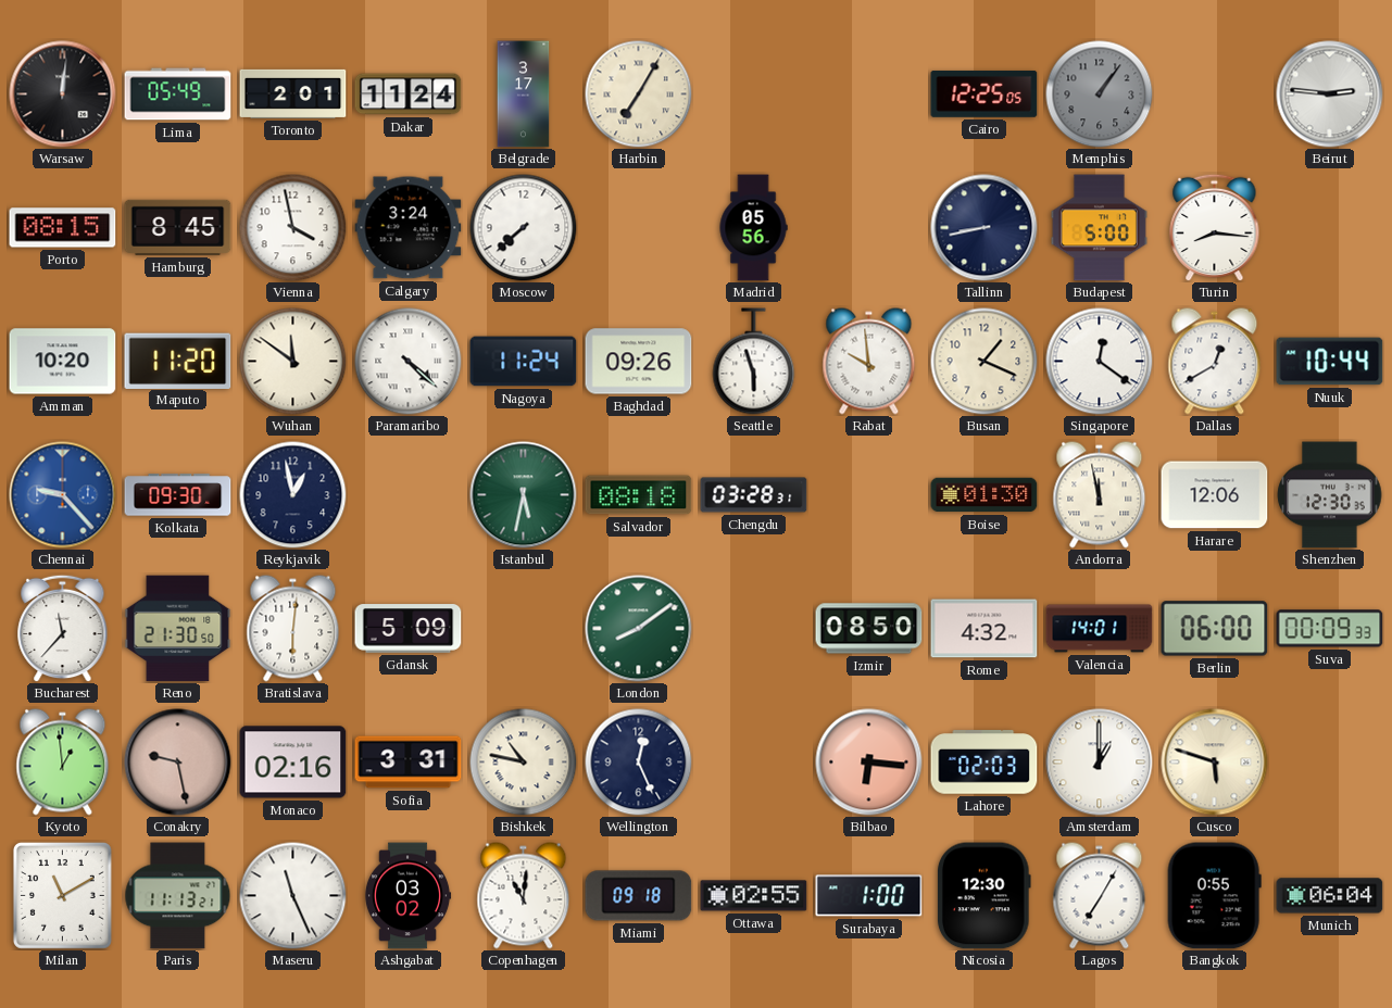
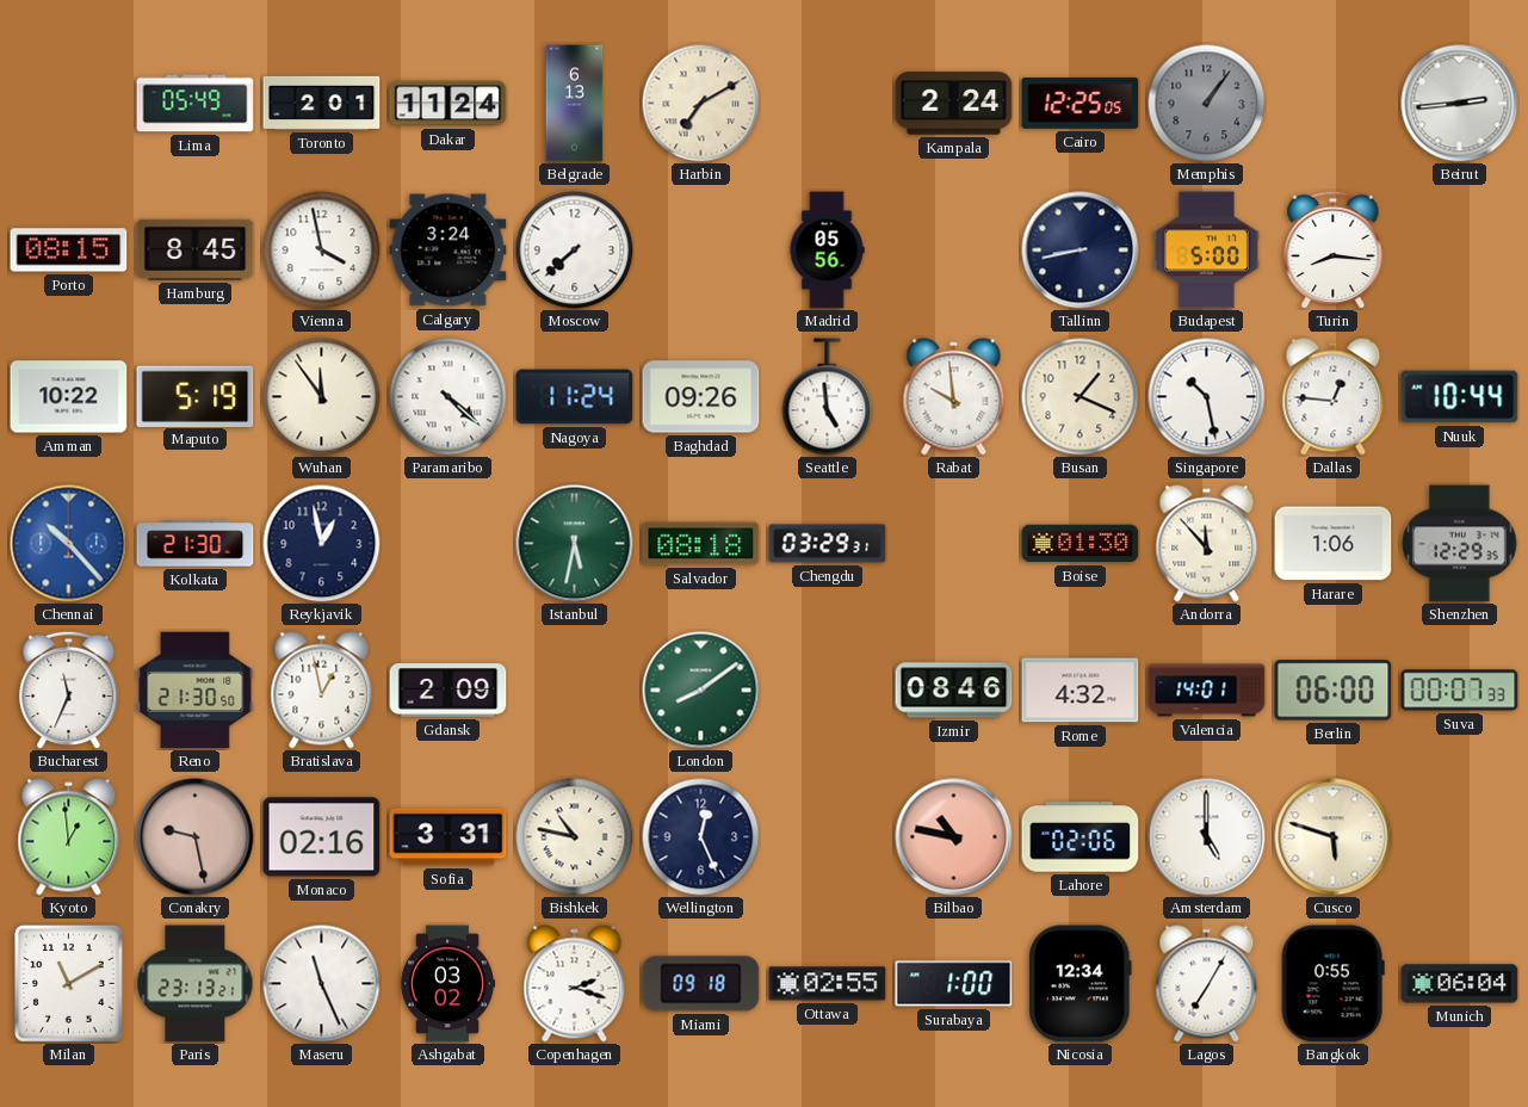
Warsaw: 12:01 -> none
Belgrade: 3:17 -> 6:13
Harbin: 7:05 -> 7:10
Kampala: none -> 2:24
Beirut: 2:46 -> 2:44
Amman: 10:20 -> 10:22
Maputo: 11:20 -> 5:19
Wuhan: 11:51 -> 11:54
Seattle: 5:57 -> 4:59
Singapore: 12:21 -> 10:28
Dallas: 12:40 -> 12:46
Chennai: 9:23 -> 10:23
Kolkata: 09:30 -> 21:30
Chengdu: 03:28 -> 03:29
Andorra: 11:58 -> 11:53
Harare: 12:06 -> 1:06
Shenzhen: 12:30 -> 12:29
Bucharest: 11:37 -> 11:34
Bratislava: 6:01 -> 12:58
Gdansk: 5:09 -> 2:09
Izmir: 08:50 -> 08:46
Suva: 00:09 -> 00:07
Bilbao: 6:16 -> 10:47
Lahore: 02:03 -> 02:06
Amsterdam: 1:00 -> 5:00
Paris: 11:13 -> 23:13
Copenhagen: 11:01 -> 2:18
Nicosia: 12:30 -> 12:34
